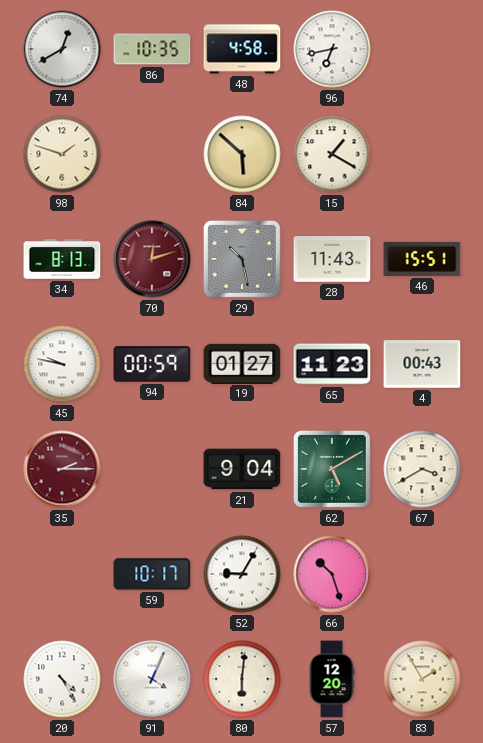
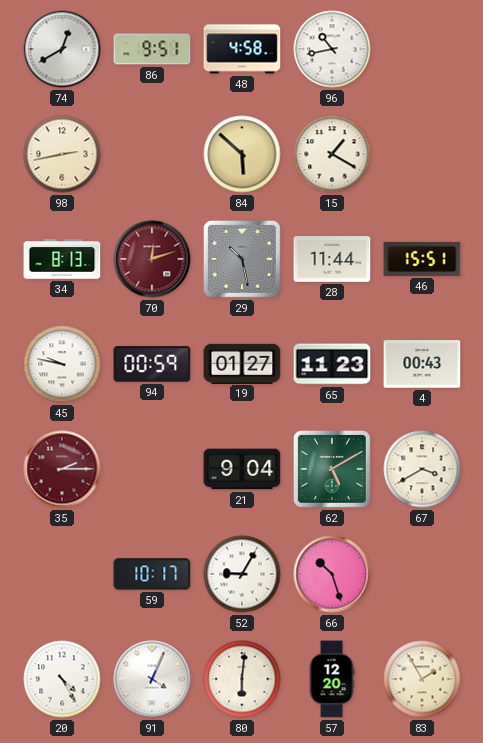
86: 10:35 -> 9:51
96: 6:43 -> 10:43
98: 1:48 -> 2:43
28: 11:43 -> 11:44
